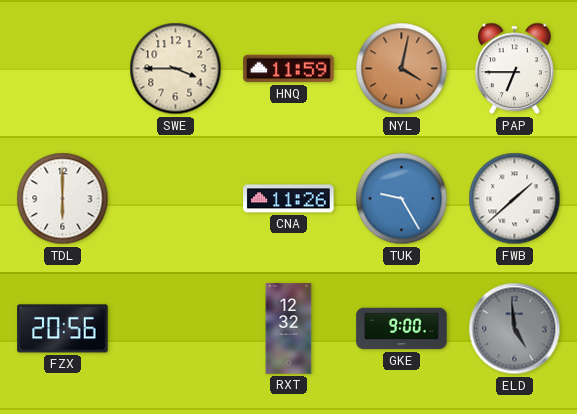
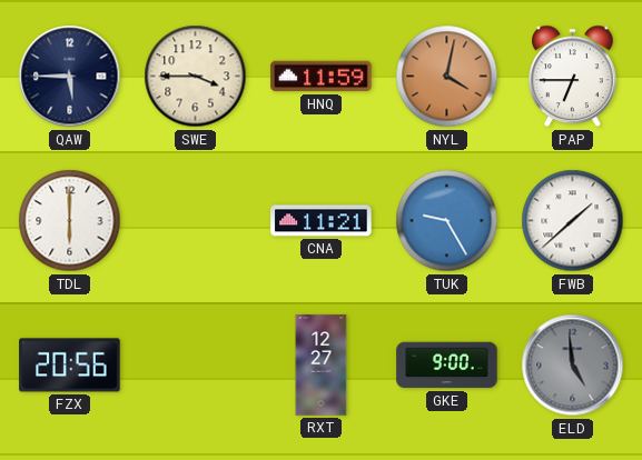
QAW: none -> 5:45
CNA: 11:26 -> 11:21
RXT: 12:32 -> 12:27
